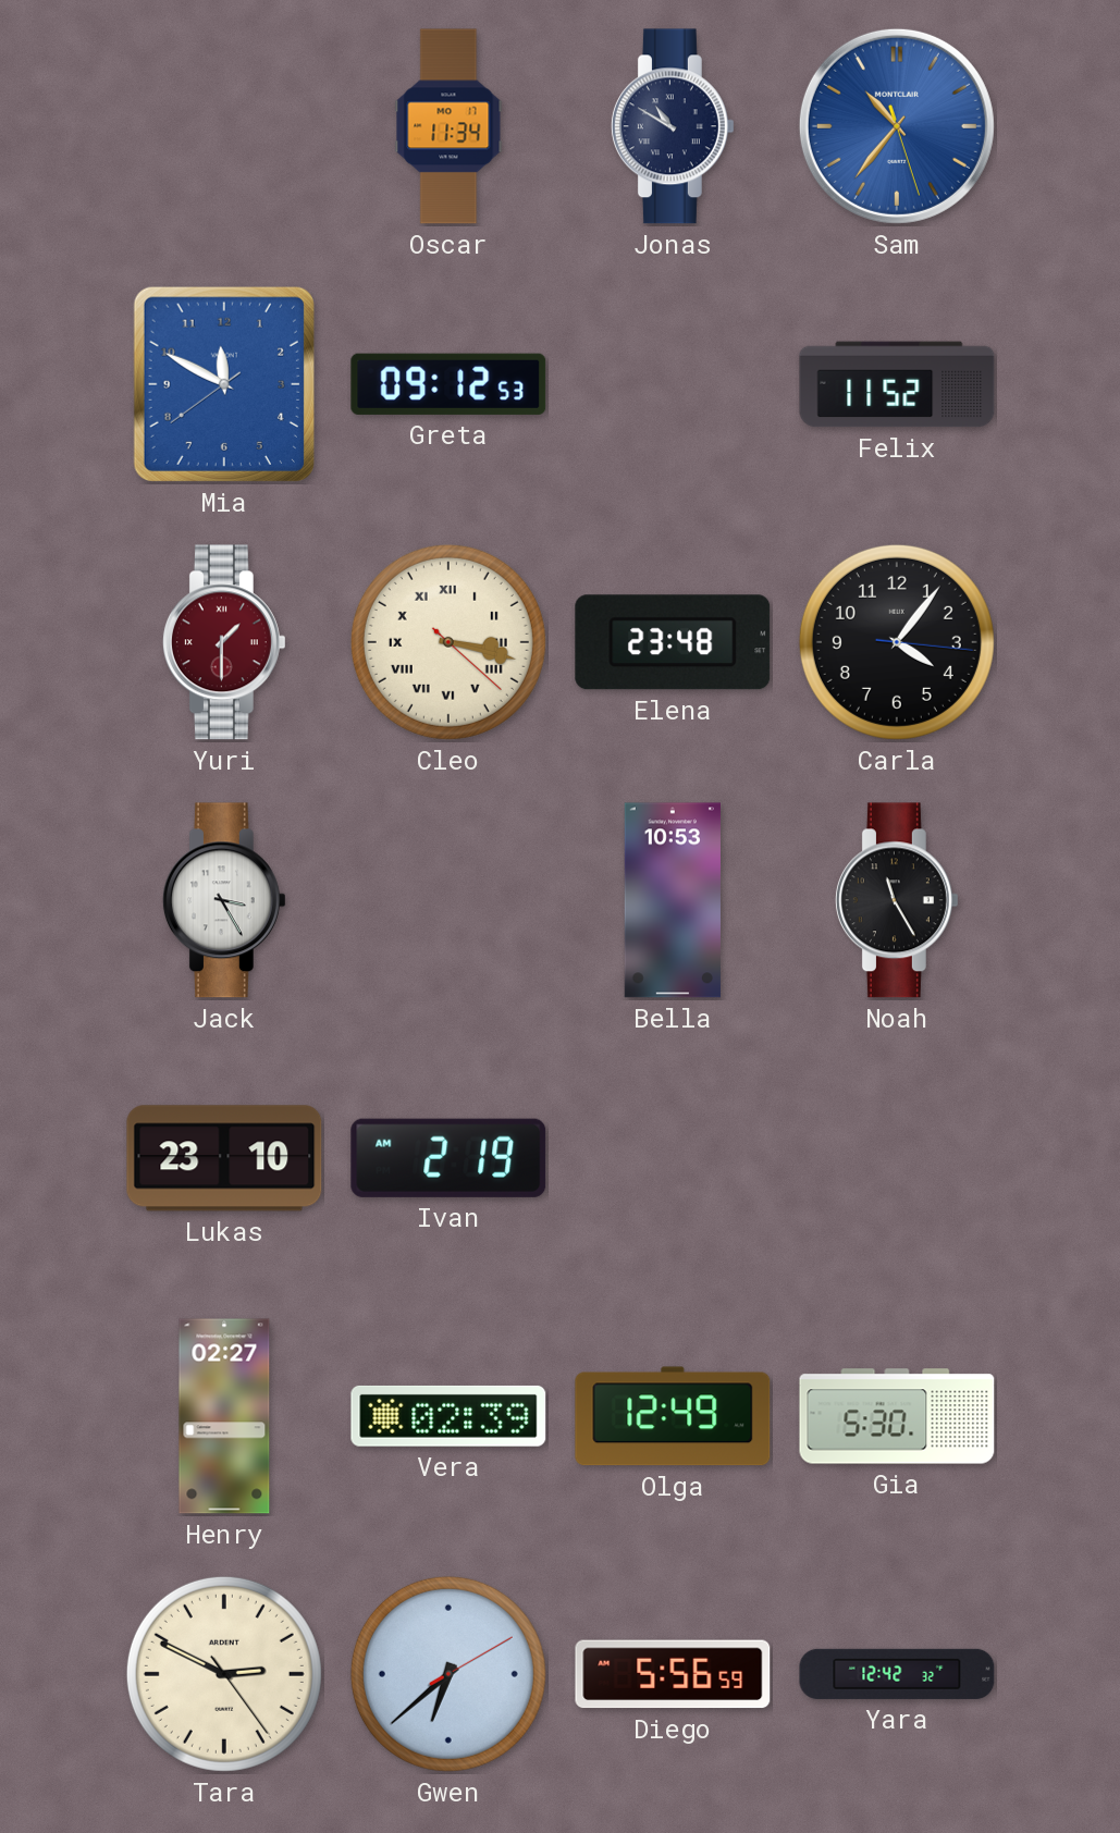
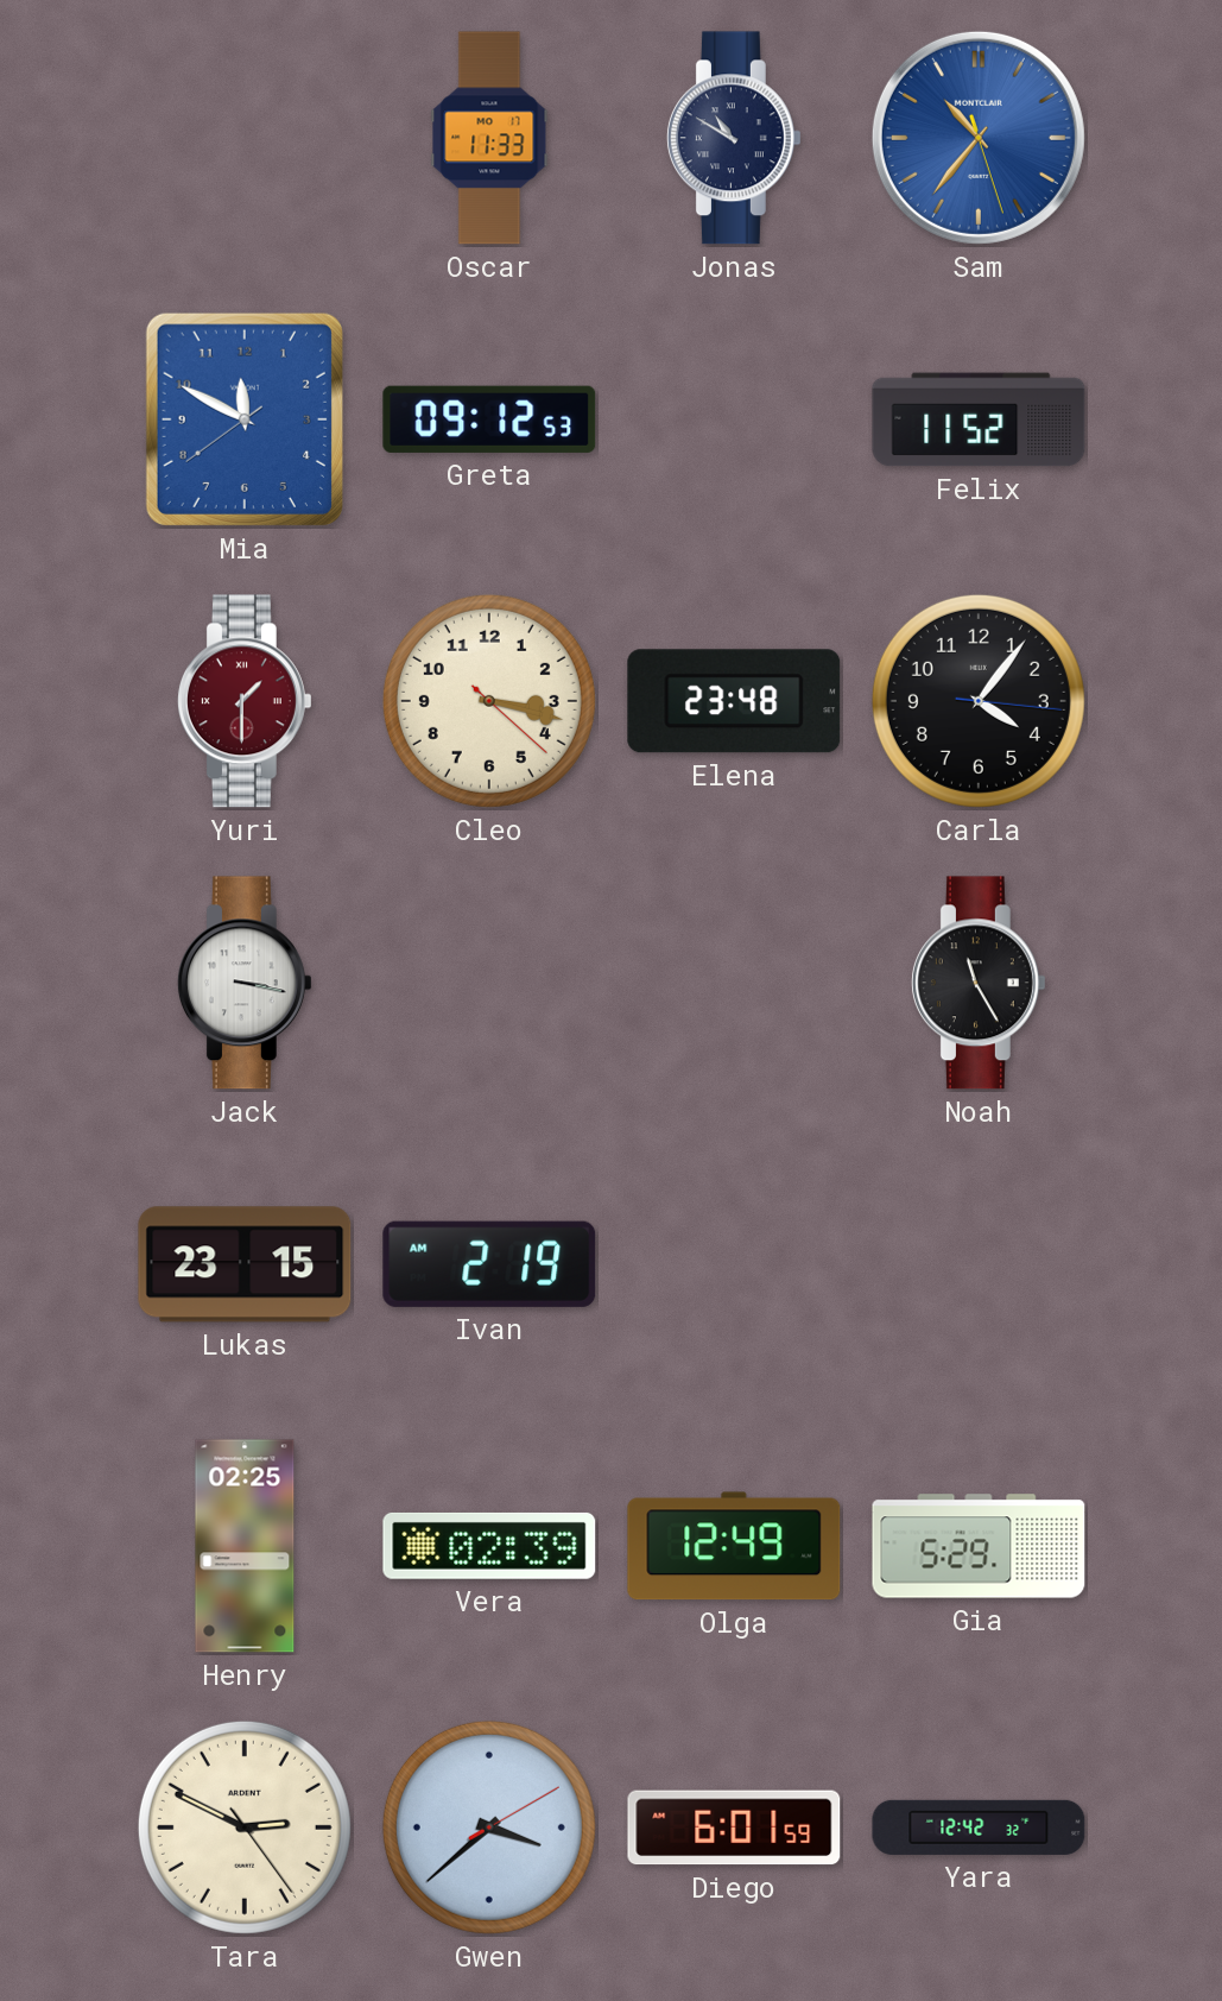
Oscar: 11:34 -> 11:33
Cleo numerals: Roman -> Arabic
Jack: 3:25 -> 3:17
Bella: 10:53 -> none
Lukas: 23:10 -> 23:15
Henry: 02:27 -> 02:25
Gia: 5:30 -> 5:29
Gwen: 6:38 -> 3:38
Diego: 5:56 -> 6:01
